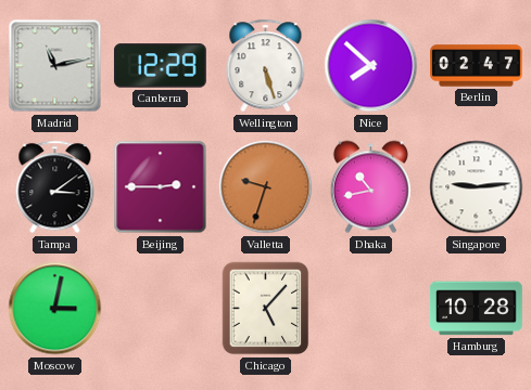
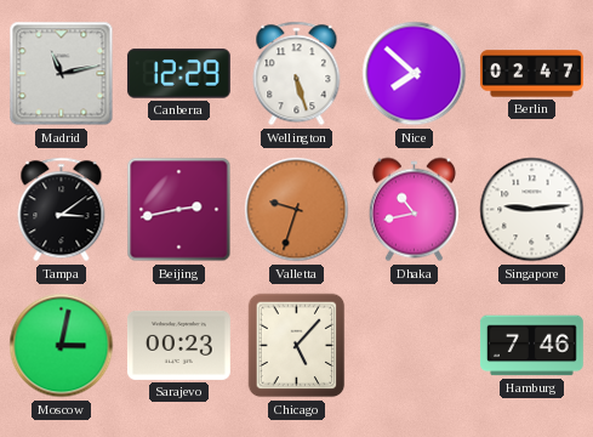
Beijing: 2:45 -> 2:43
Sarajevo: none -> 00:23
Hamburg: 10:28 -> 7:46
